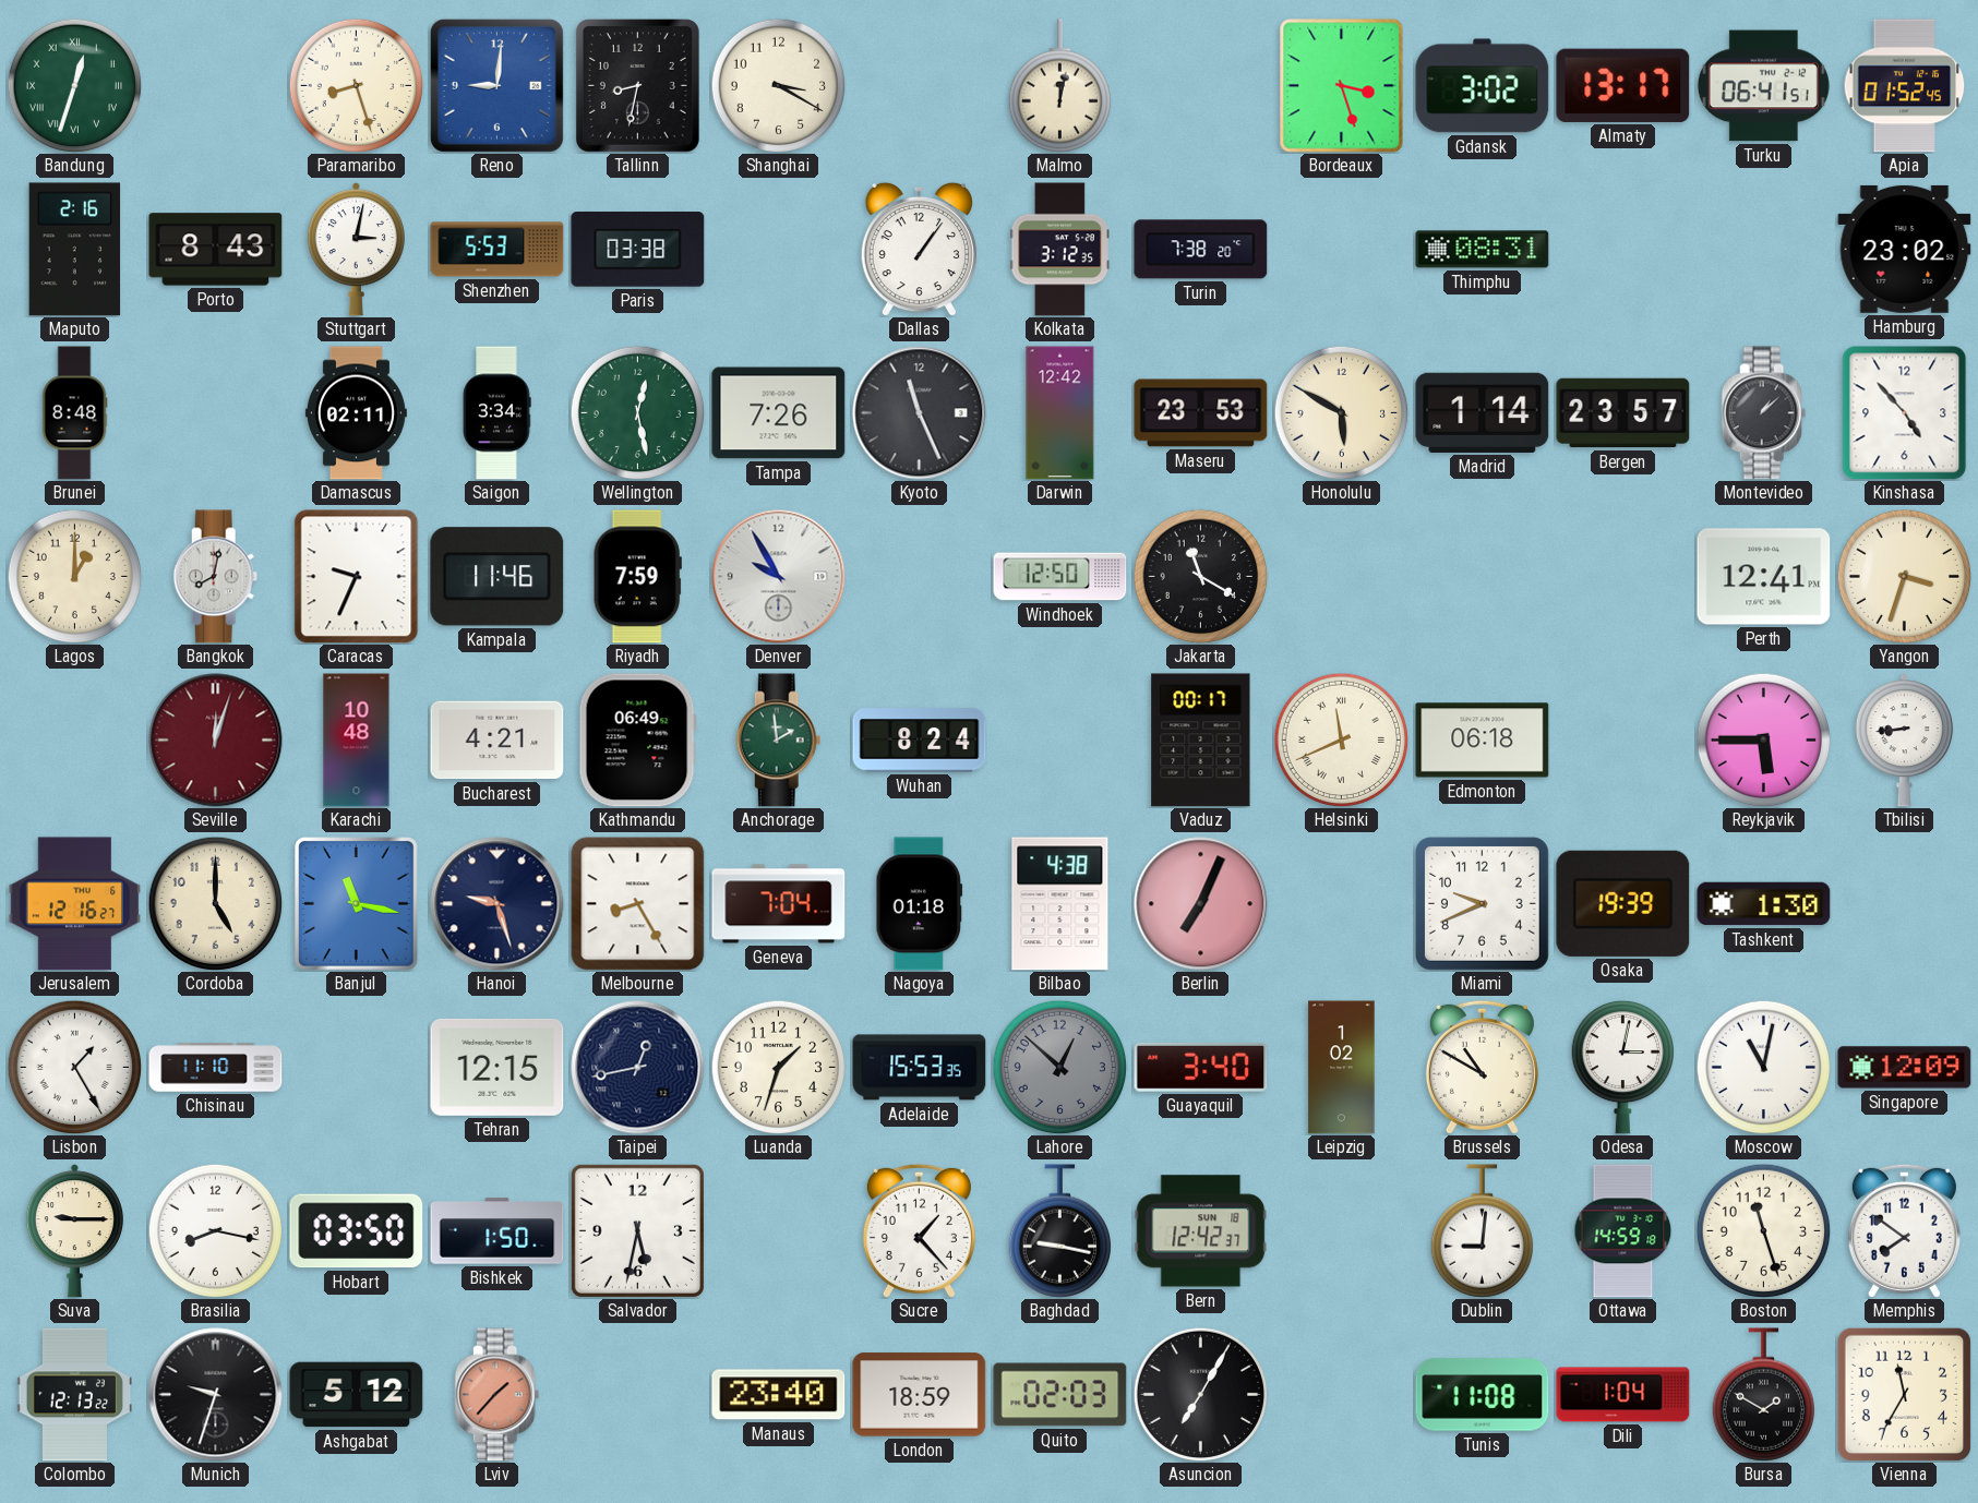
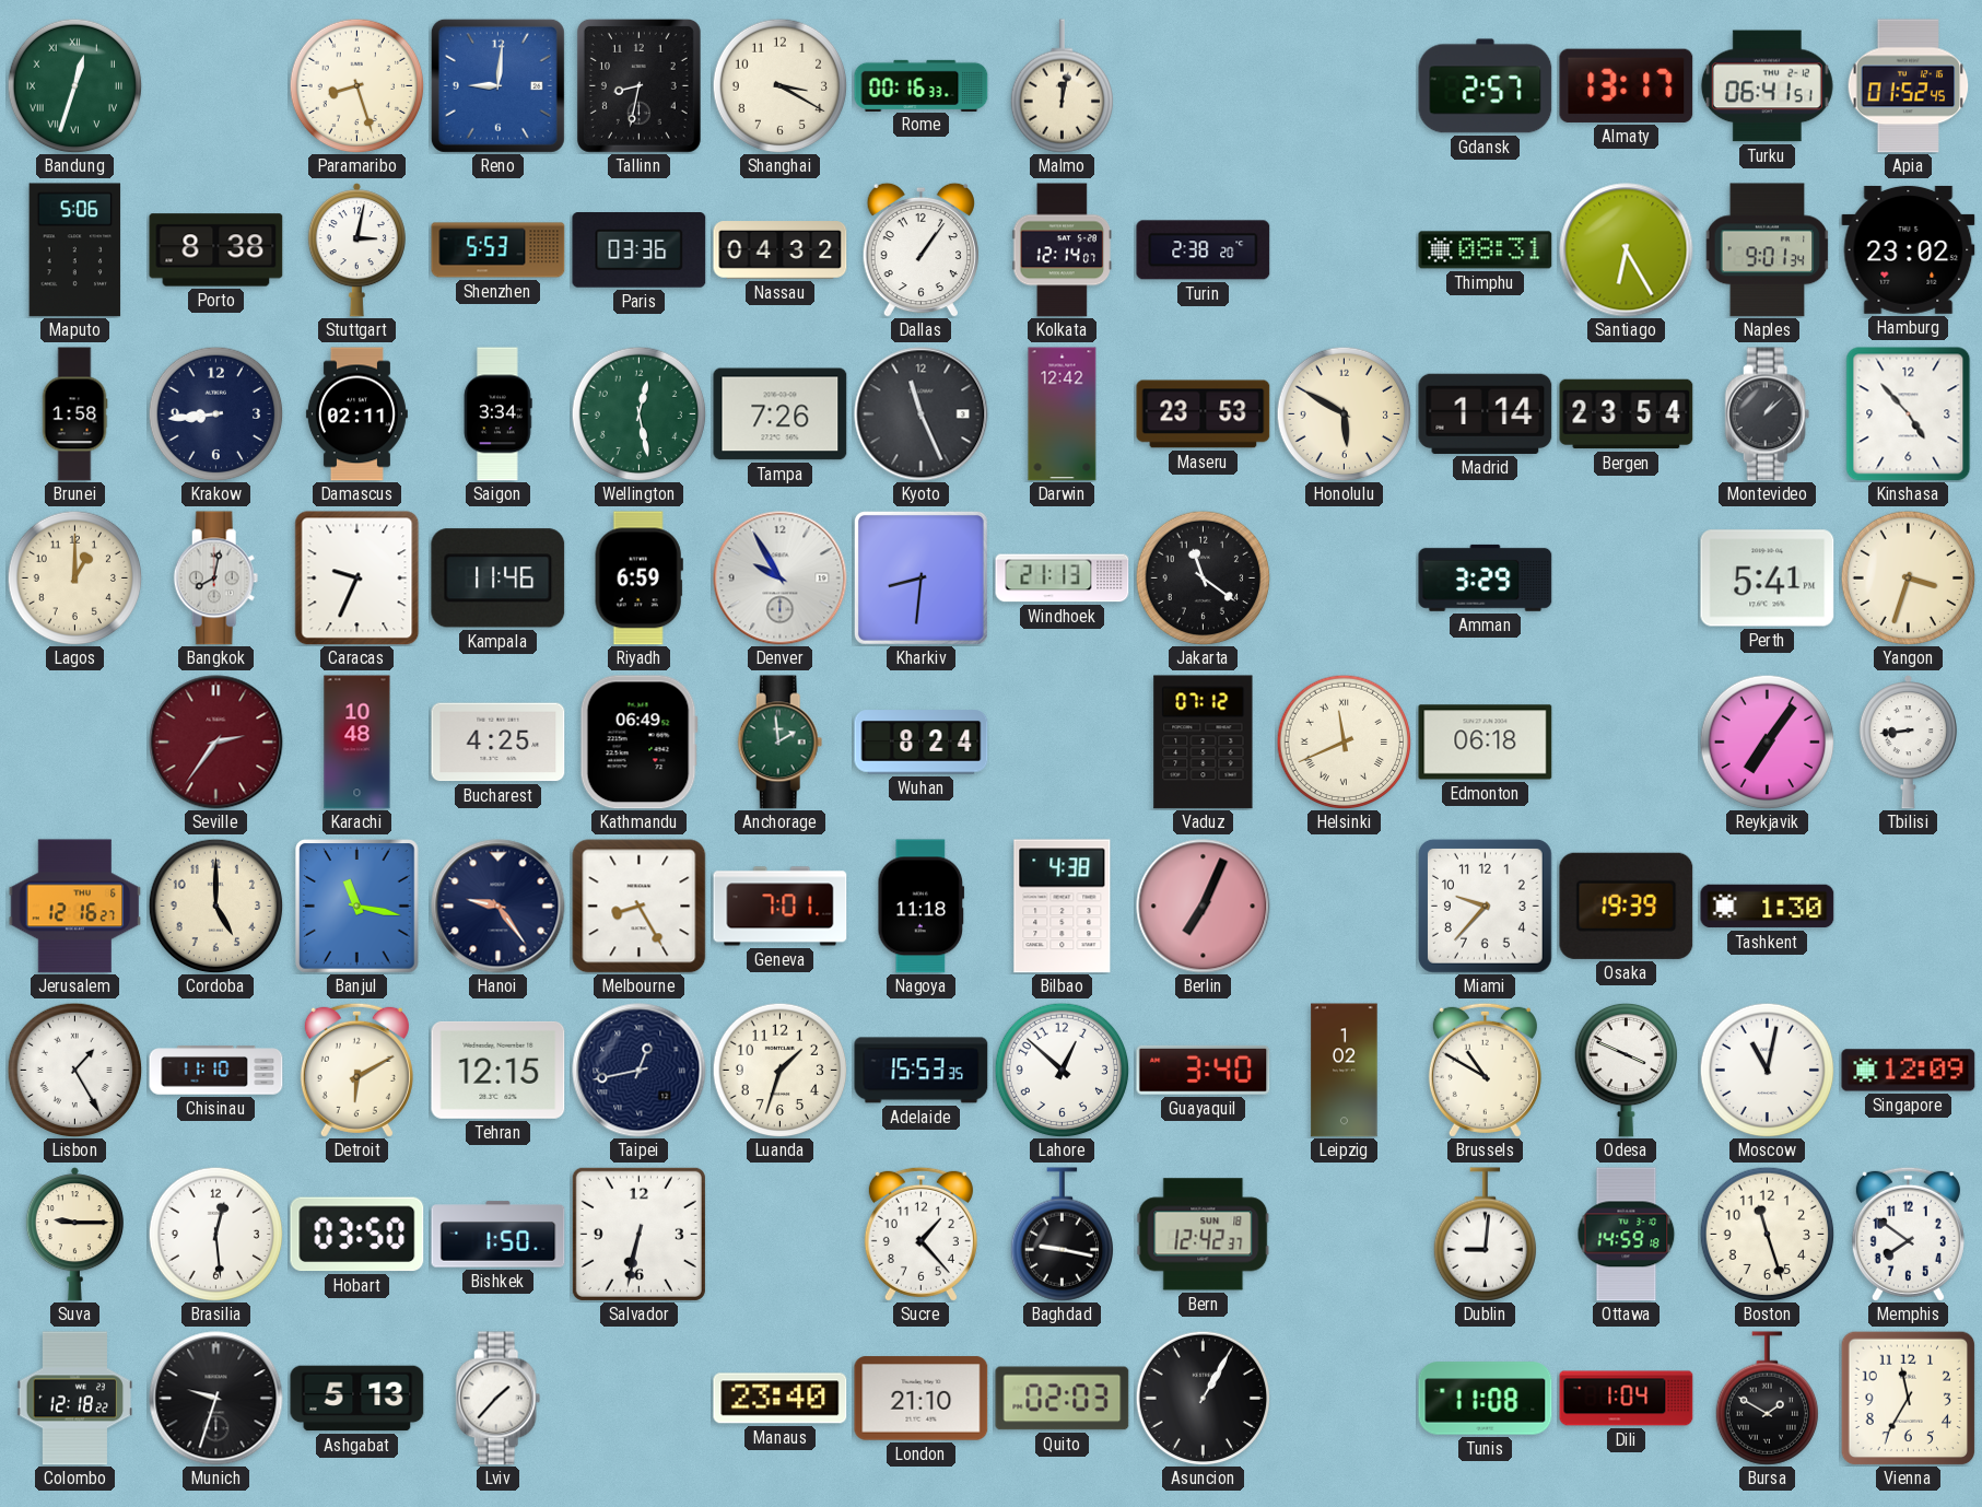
Rome: none -> 00:16
Bordeaux: 3:27 -> none
Gdansk: 3:02 -> 2:57
Maputo: 2:16 -> 5:06
Porto: 8:43 -> 8:38
Paris: 03:38 -> 03:36
Nassau: none -> 04:32
Kolkata: 3:12 -> 12:14
Turin: 7:38 -> 2:38
Santiago: none -> 6:25
Naples: none -> 9:01
Brunei: 8:48 -> 1:58
Krakow: none -> 8:44
Bergen: 23:57 -> 23:54
Riyadh: 7:59 -> 6:59
Kharkiv: none -> 8:31
Windhoek: 12:50 -> 21:13
Jakarta: 11:20 -> 11:21
Amman: none -> 3:29
Perth: 12:41 -> 5:41
Seville: 12:03 -> 2:36
Bucharest: 4:21 -> 4:25
Vaduz: 00:17 -> 07:12
Reykjavik: 5:45 -> 7:06
Hanoi: 9:27 -> 9:24
Geneva: 7:04 -> 7:01
Nagoya: 01:18 -> 11:18
Miami: 9:41 -> 9:37
Detroit: none -> 6:10
Lahore dial: grey -> white
Odesa: 3:02 -> 3:49
Brasilia: 8:17 -> 12:29
Salvador: 5:32 -> 6:32
Colombo: 12:13 -> 12:18
Ashgabat: 5:12 -> 5:13
Lviv dial: salmon -> white
London: 18:59 -> 21:10
Asuncion: 7:05 -> 1:05
